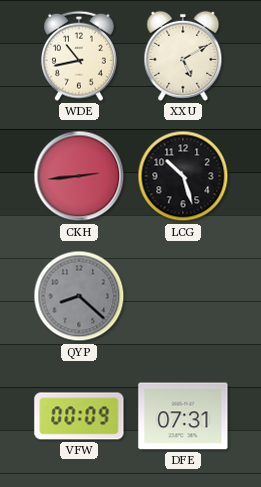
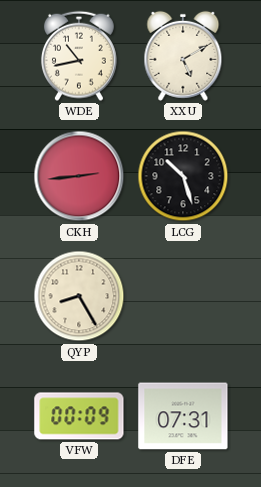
QYP: 8:22 -> 8:25
QYP dial: grey -> cream
